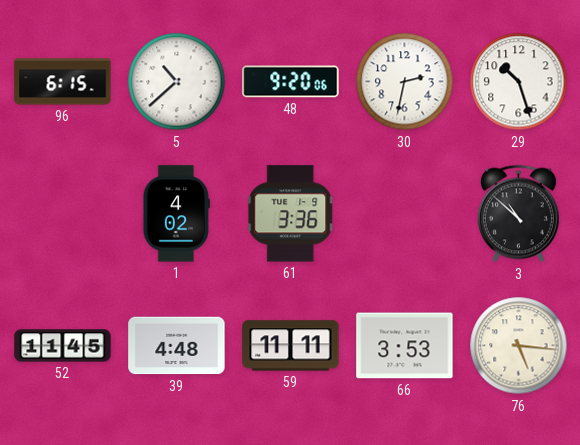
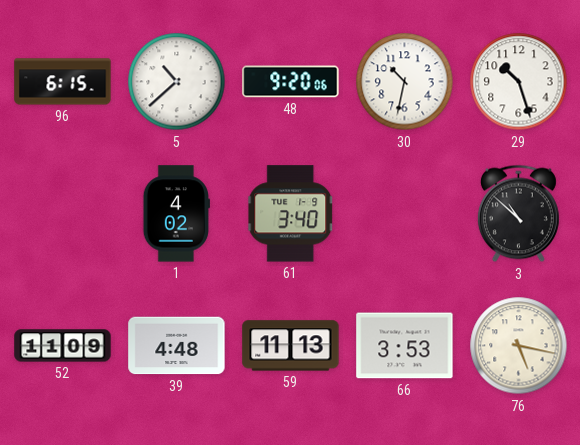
30: 2:32 -> 10:32
61: 3:36 -> 3:40
52: 11:45 -> 11:09
59: 11:11 -> 11:13
76: 5:16 -> 5:17
